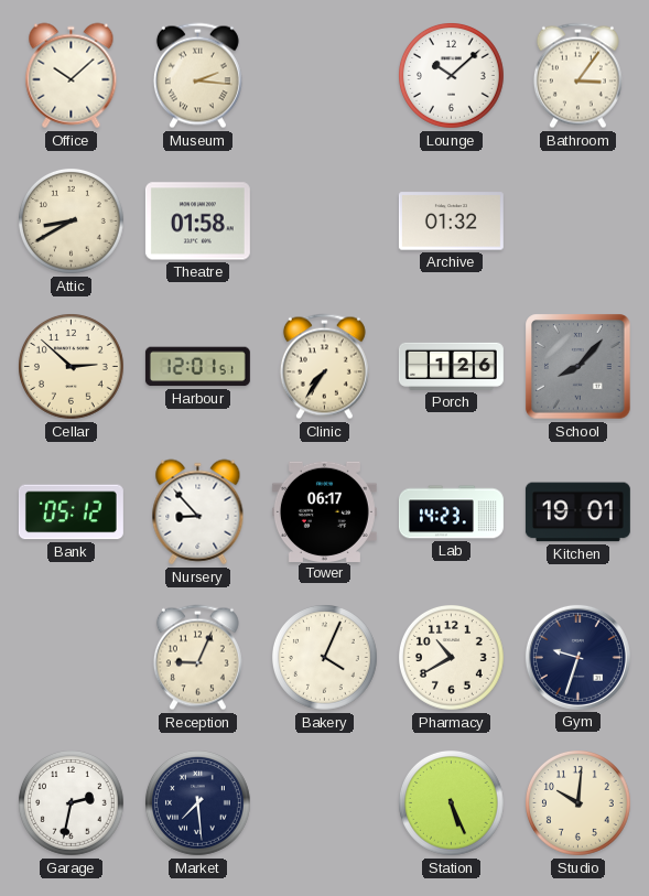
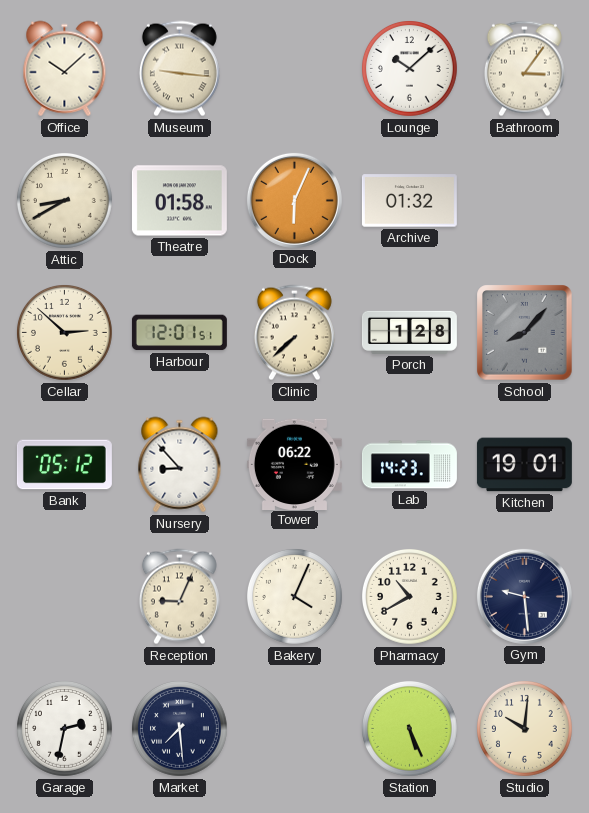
Museum: 2:16 -> 9:16
Dock: none -> 6:04
Clinic: 7:36 -> 7:38
Porch: 1:26 -> 1:28
Tower: 06:17 -> 06:22
Gym: 9:33 -> 9:29
